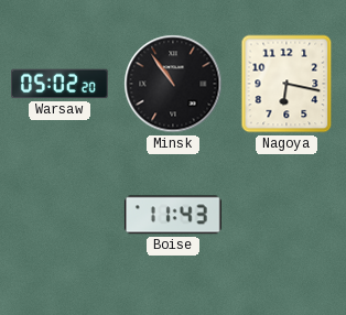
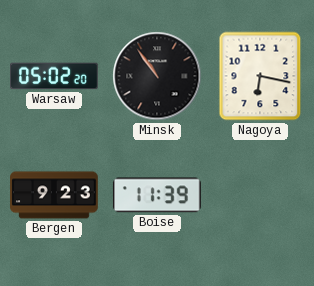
Bergen: none -> 9:23
Boise: 11:43 -> 11:39
